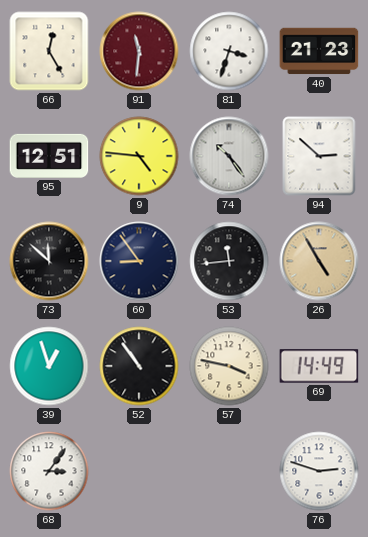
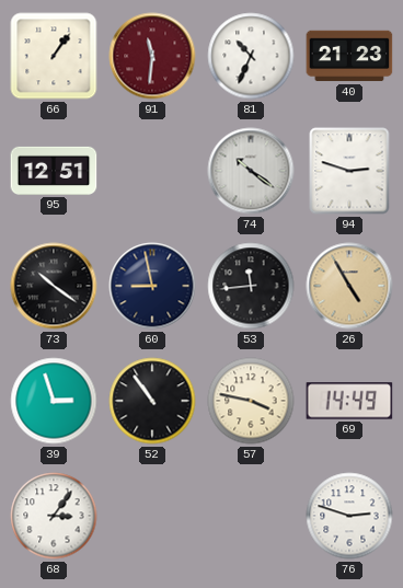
66: 12:25 -> 1:06
81: 3:33 -> 10:34
9: 4:46 -> none
74: 10:24 -> 10:21
94: 2:52 -> 2:48
73: 11:52 -> 10:21
60: 8:54 -> 8:58
39: 12:57 -> 2:57
